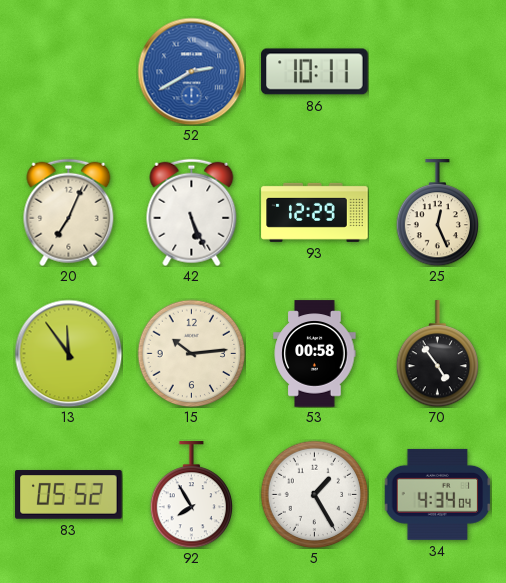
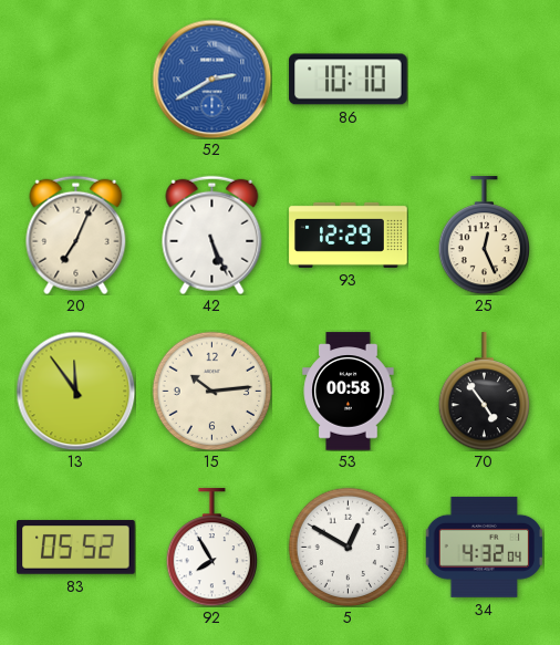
86: 10:11 -> 10:10
5: 1:25 -> 12:50
34: 4:34 -> 4:32
